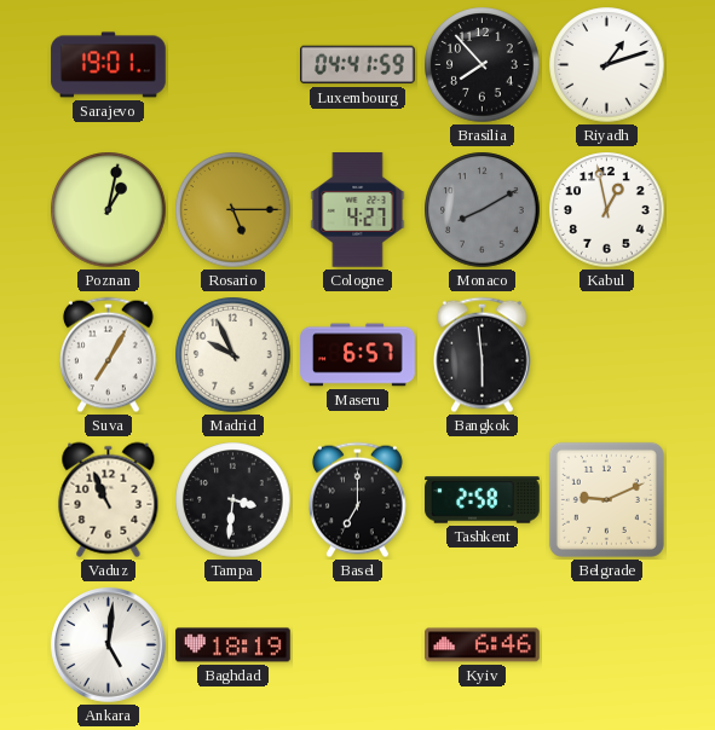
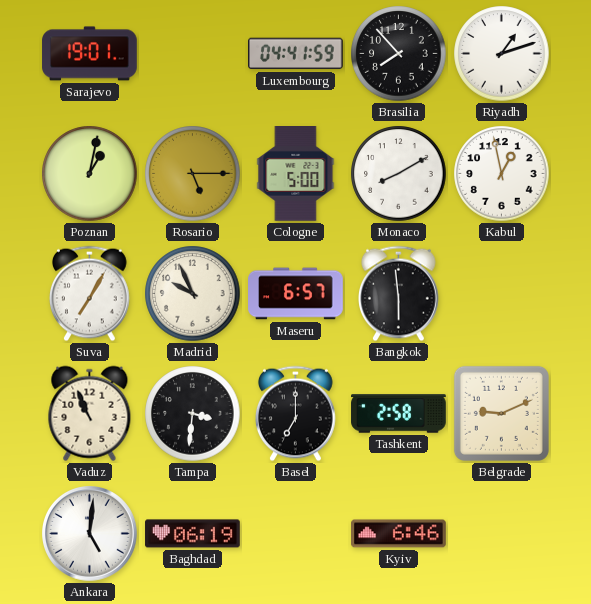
Cologne: 4:27 -> 5:00
Monaco dial: grey -> white
Baghdad: 18:19 -> 06:19
